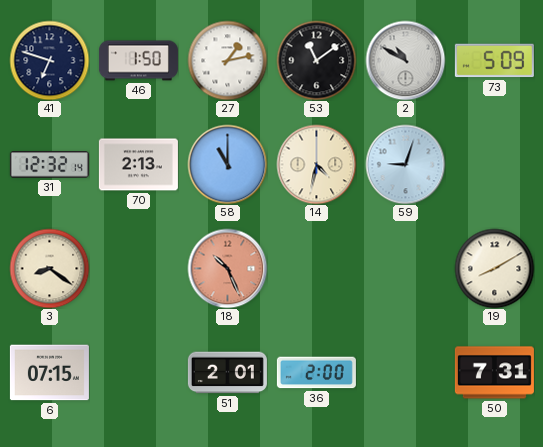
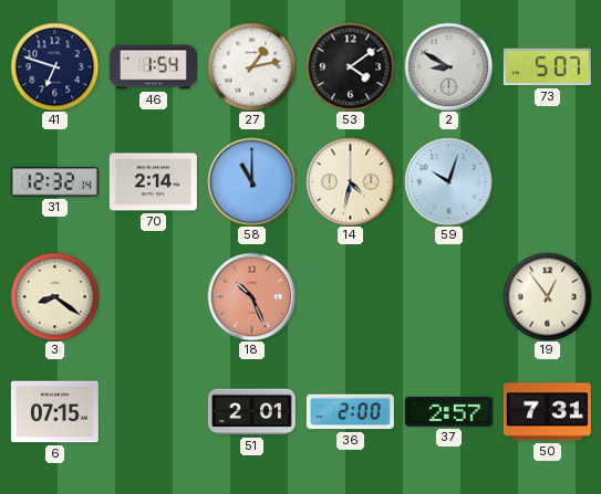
46: 1:50 -> 1:54
53: 11:09 -> 4:09
2: 10:50 -> 8:50
73: 5:09 -> 5:07
70: 2:13 -> 2:14
59: 9:03 -> 10:03
19: 8:10 -> 12:54
37: none -> 2:57
